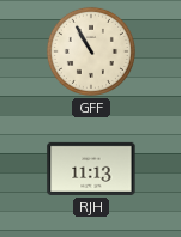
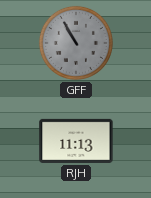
GFF dial: cream -> grey
